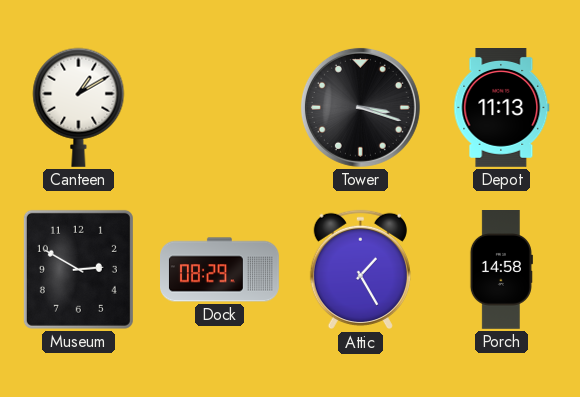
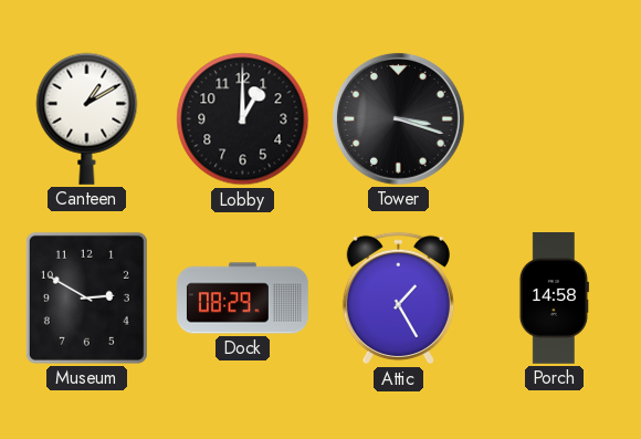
Lobby: none -> 1:00
Depot: 11:13 -> none
